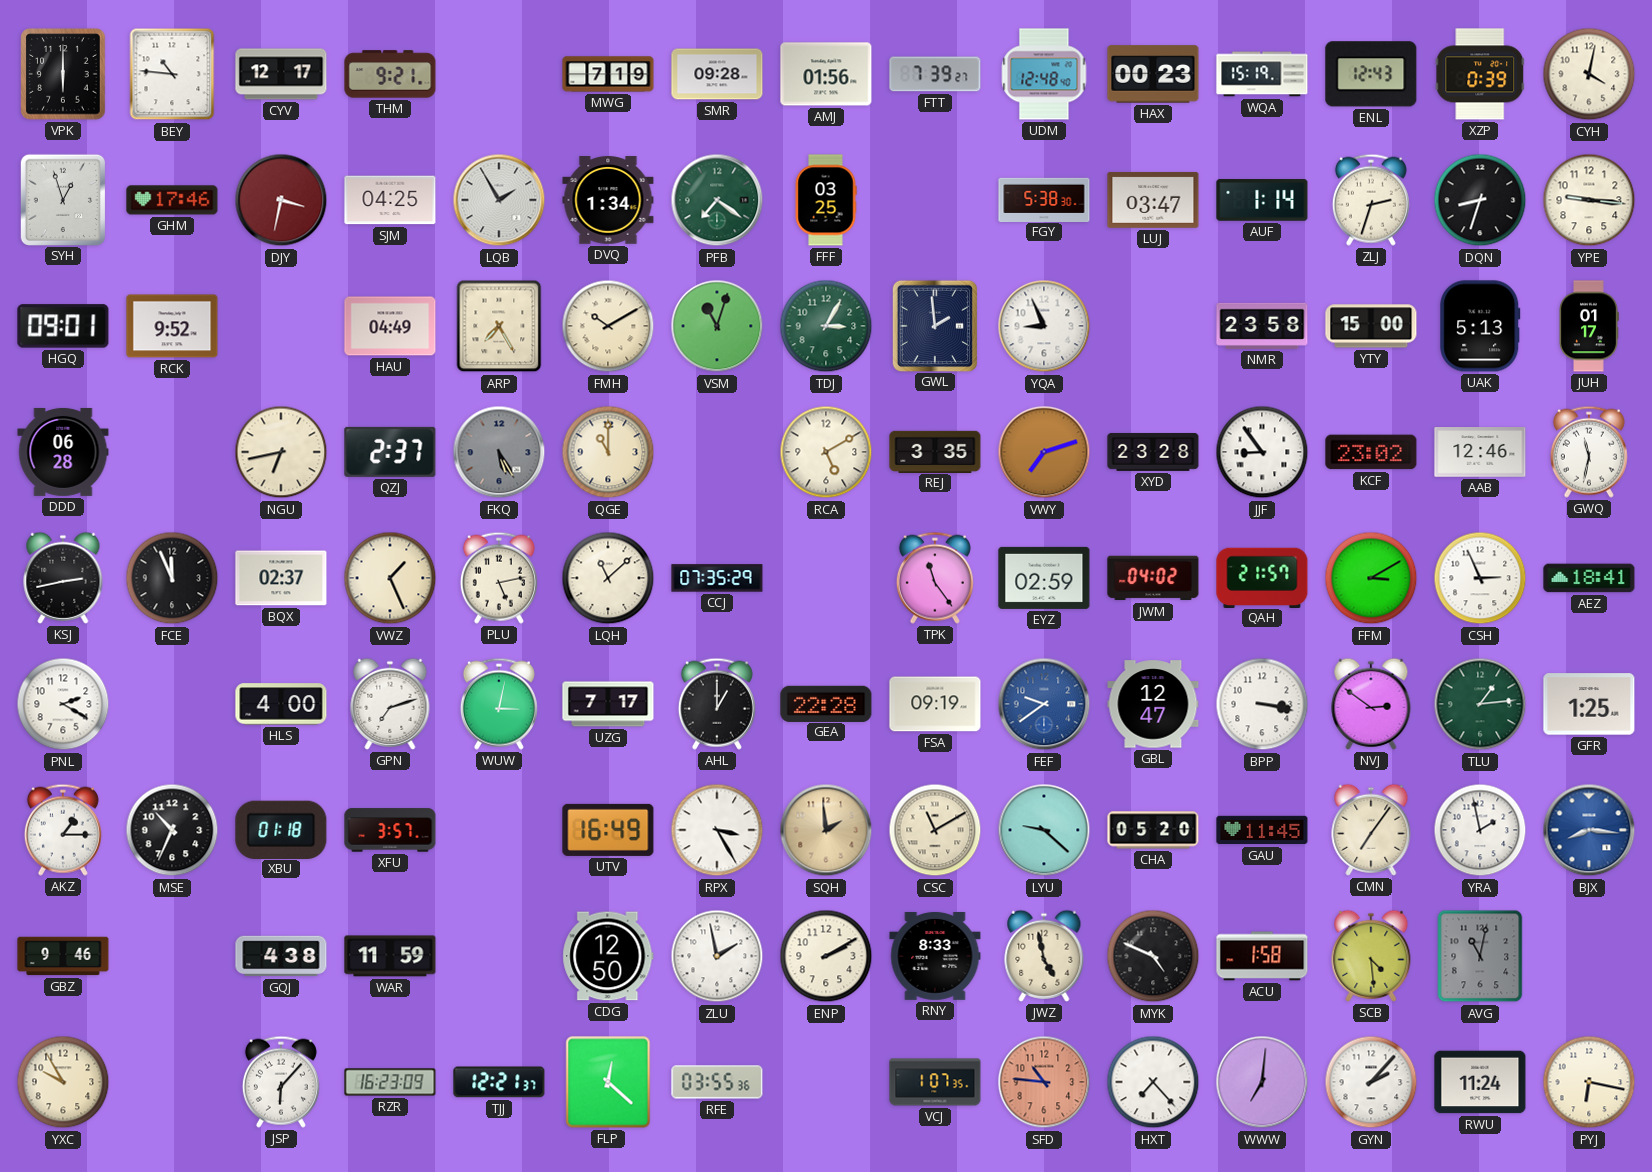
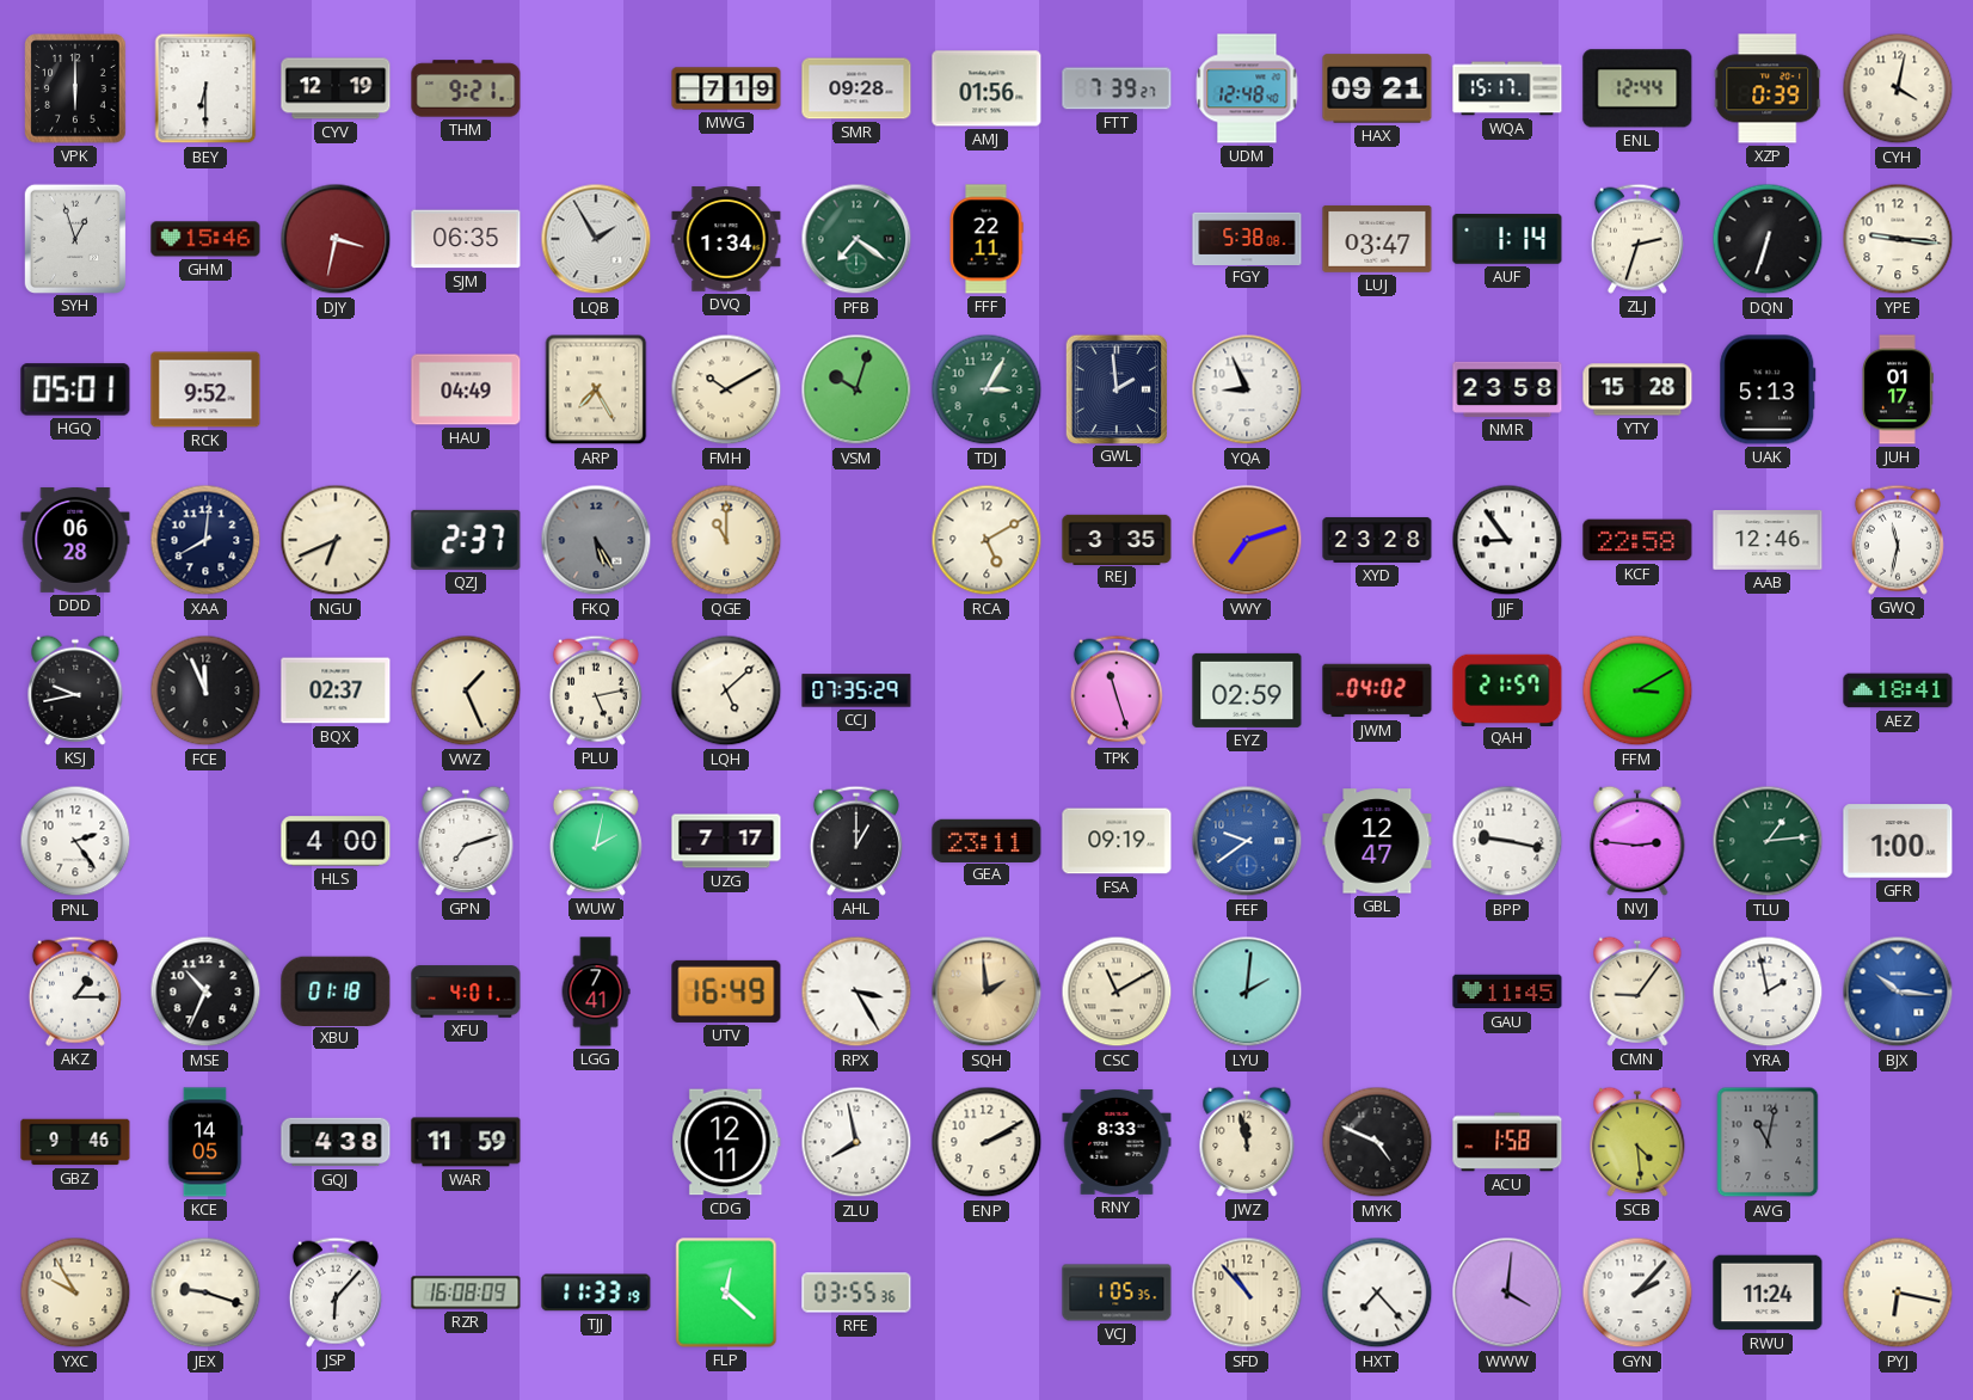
BEY: 10:46 -> 6:30
CYV: 12:17 -> 12:19
HAX: 00:23 -> 09:21
WQA: 15:19 -> 15:17
ENL: 12:43 -> 12:44
GHM: 17:46 -> 15:46
SJM: 04:25 -> 06:35
FFF: 03:25 -> 22:11
FGY: 5:38:30 -> 5:38:08
DQN: 8:33 -> 6:33
HGQ: 09:01 -> 05:01
VSM: 11:03 -> 10:03
YTY: 15:00 -> 15:28
XAA: none -> 8:01
NGU: 6:43 -> 6:41
KCF: 23:02 -> 22:58
KSJ: 2:43 -> 9:43
LQH: 11:08 -> 5:08
TPK: 11:24 -> 11:27
CSH: 2:56 -> none
PNL: 2:20 -> 2:24
WUW: 3:02 -> 2:02
GEA: 22:28 -> 23:11
BPP: 3:17 -> 9:17
NVJ: 2:51 -> 2:46
GFR: 1:25 -> 1:00
XFU: 3:57 -> 4:01
LGG: none -> 7:41
LYU: 9:22 -> 2:01
CHA: 05:20 -> none
CMN: 7:06 -> 9:06
BJX: 8:16 -> 10:16
KCE: none -> 14:05
CDG: 12:50 -> 12:11
ZLU: 1:58 -> 7:58
JWZ: 4:58 -> 11:58
JEX: none -> 9:18
RZR: 16:23 -> 16:08
TJJ: 12:21 -> 11:33
VCJ: 1:07 -> 1:05
SFD: 10:46 -> 10:53
SFD dial: salmon -> cream
WWW: 7:01 -> 4:01
